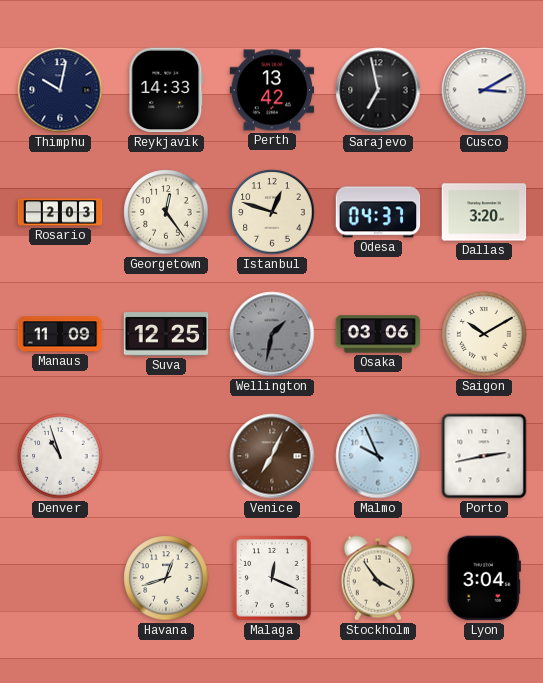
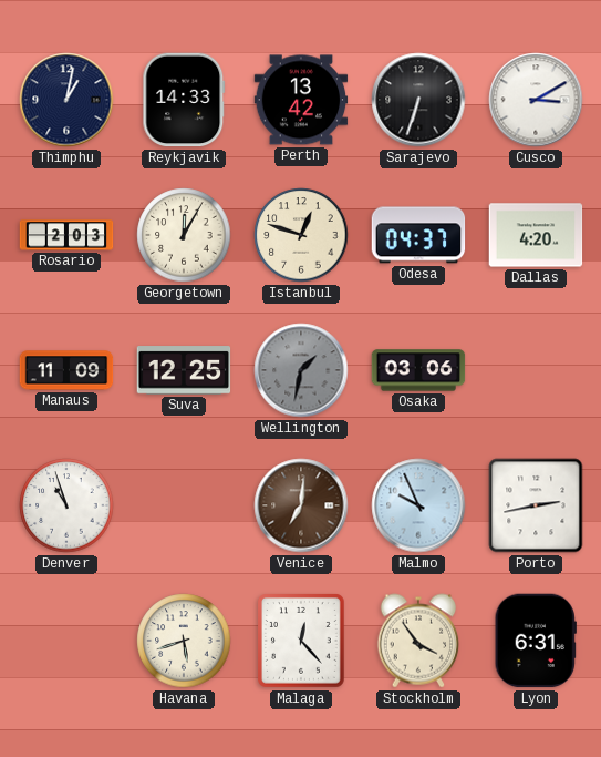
Thimphu: 10:02 -> 1:02
Sarajevo: 6:58 -> 6:33
Georgetown: 12:24 -> 12:05
Dallas: 3:20 -> 4:20
Saigon: 10:10 -> none
Venice: 7:04 -> 7:01
Havana: 12:42 -> 5:42
Malaga: 12:19 -> 12:23
Lyon: 3:04 -> 6:31
